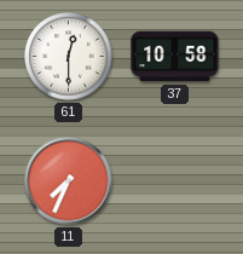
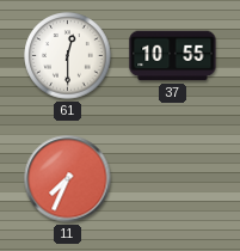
37: 10:58 -> 10:55
